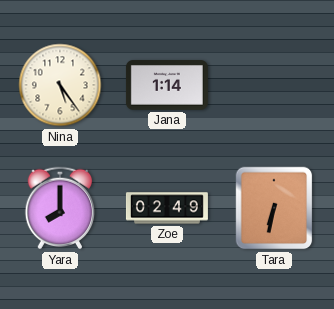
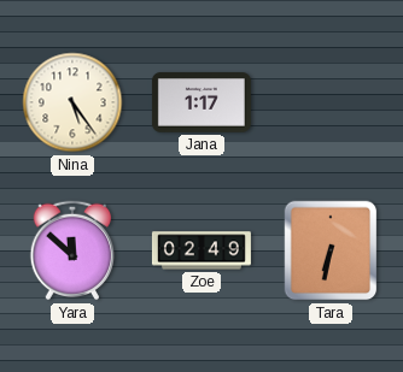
Jana: 1:14 -> 1:17
Yara: 8:00 -> 11:52
